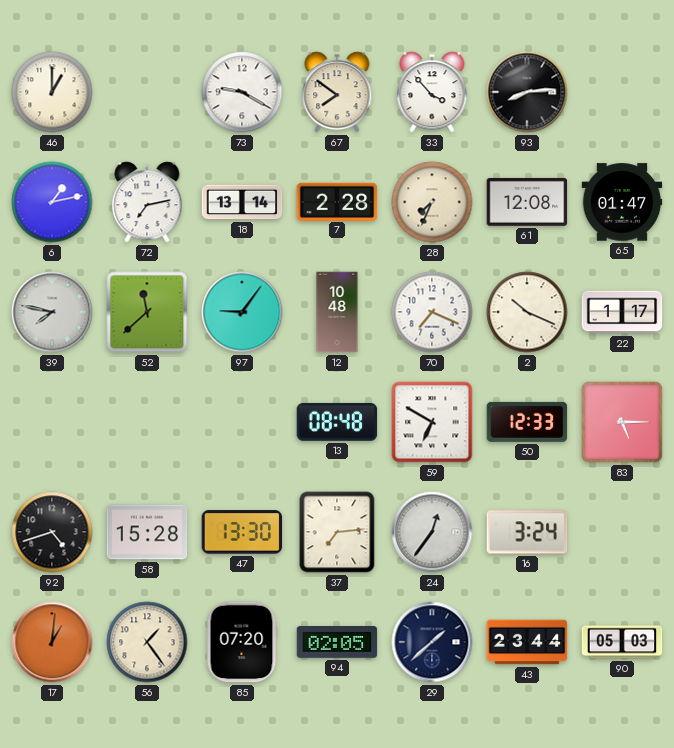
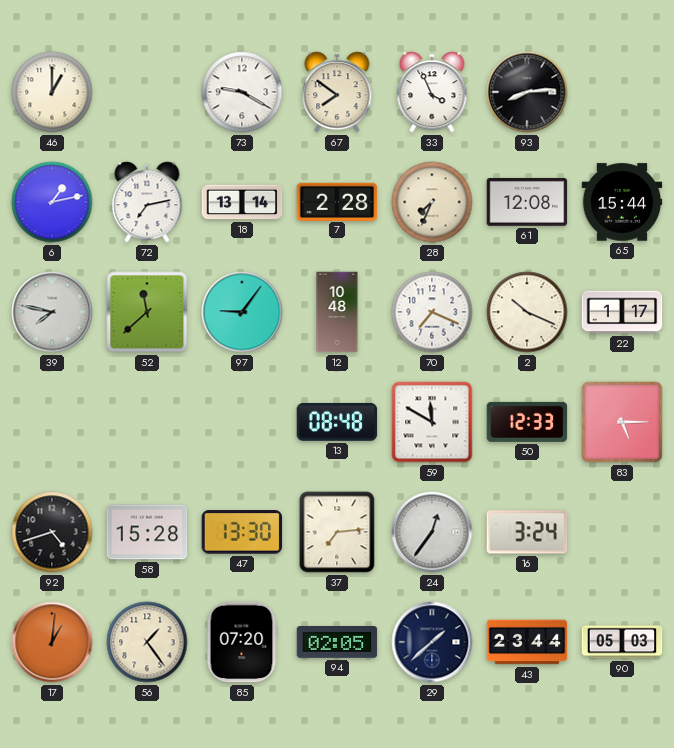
33: 3:53 -> 3:56
65: 01:47 -> 15:44
59: 6:50 -> 11:50
